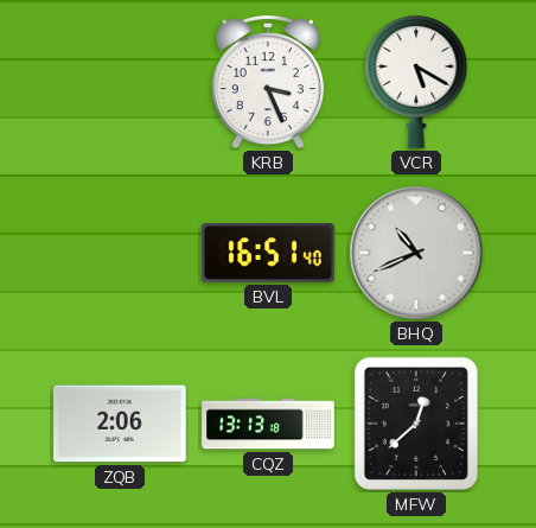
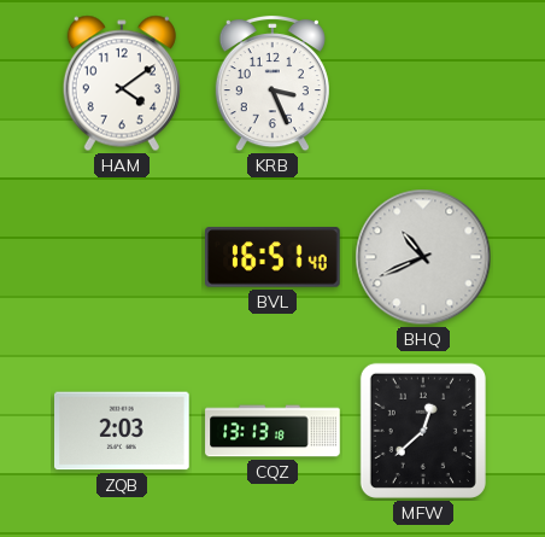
HAM: none -> 4:09
VCR: 5:20 -> none
ZQB: 2:06 -> 2:03
